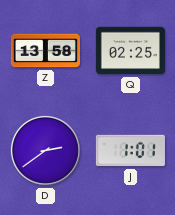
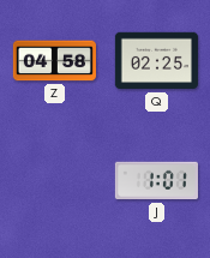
Z: 13:58 -> 04:58
D: 2:39 -> none
